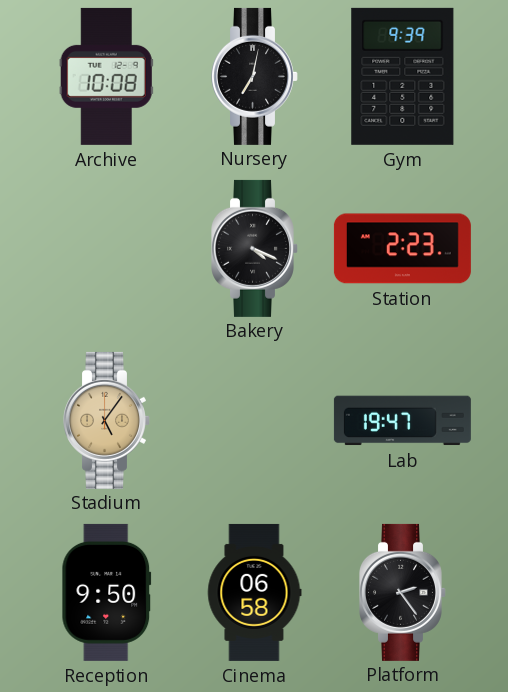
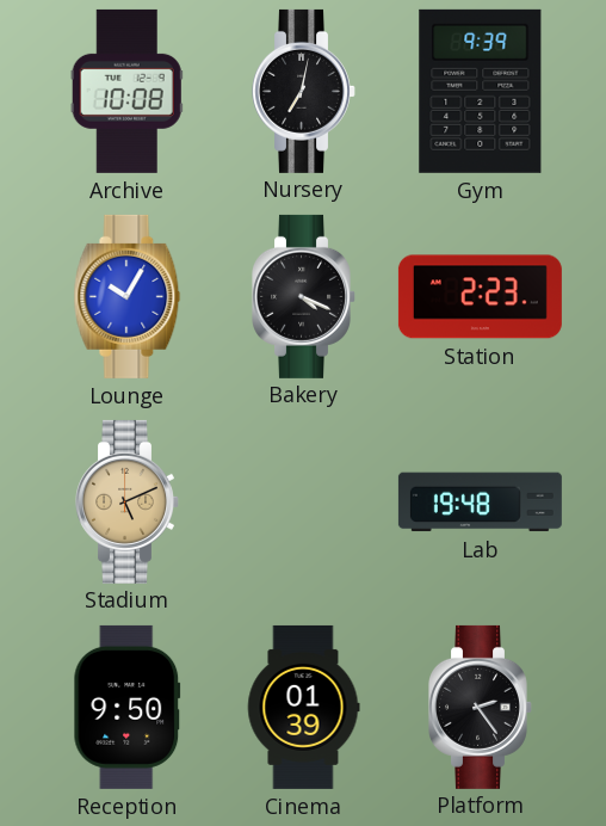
Lounge: none -> 10:05
Stadium: 5:06 -> 5:11
Lab: 19:47 -> 19:48
Cinema: 06:58 -> 01:39
